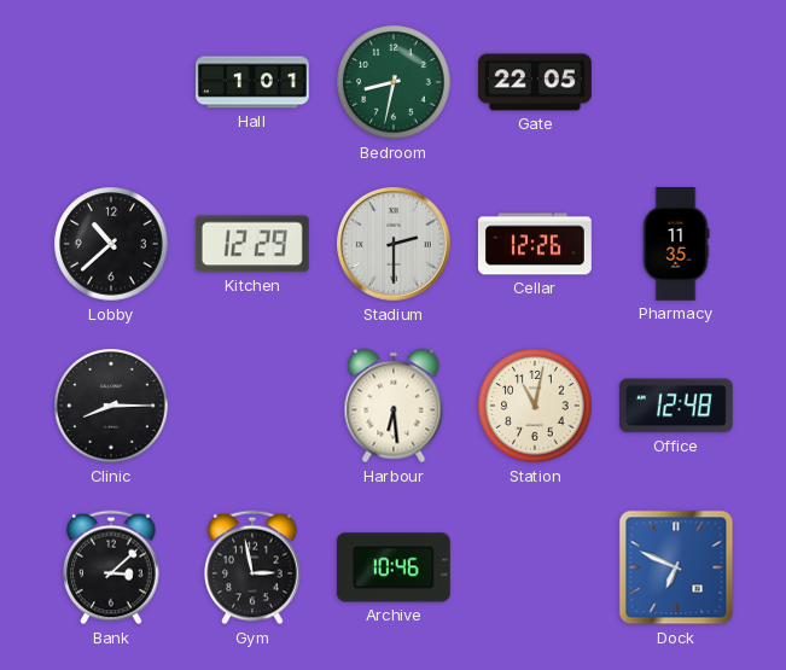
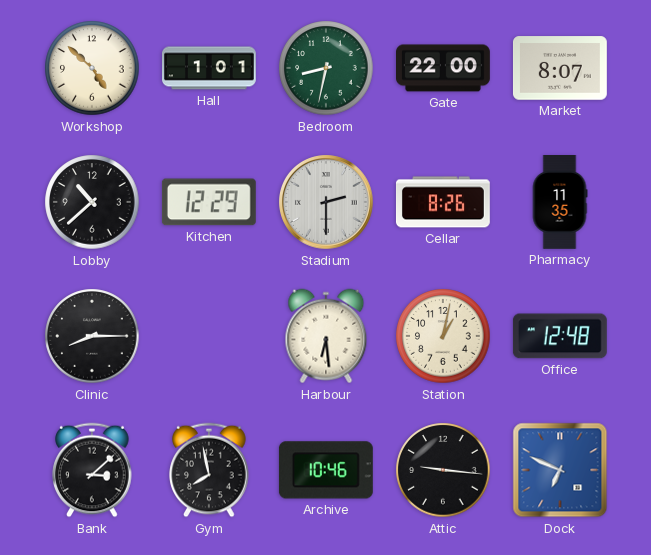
Workshop: none -> 4:52
Gate: 22:05 -> 22:00
Market: none -> 8:07
Cellar: 12:26 -> 8:26
Station: 11:02 -> 1:02
Gym: 2:58 -> 7:58
Attic: none -> 9:16
